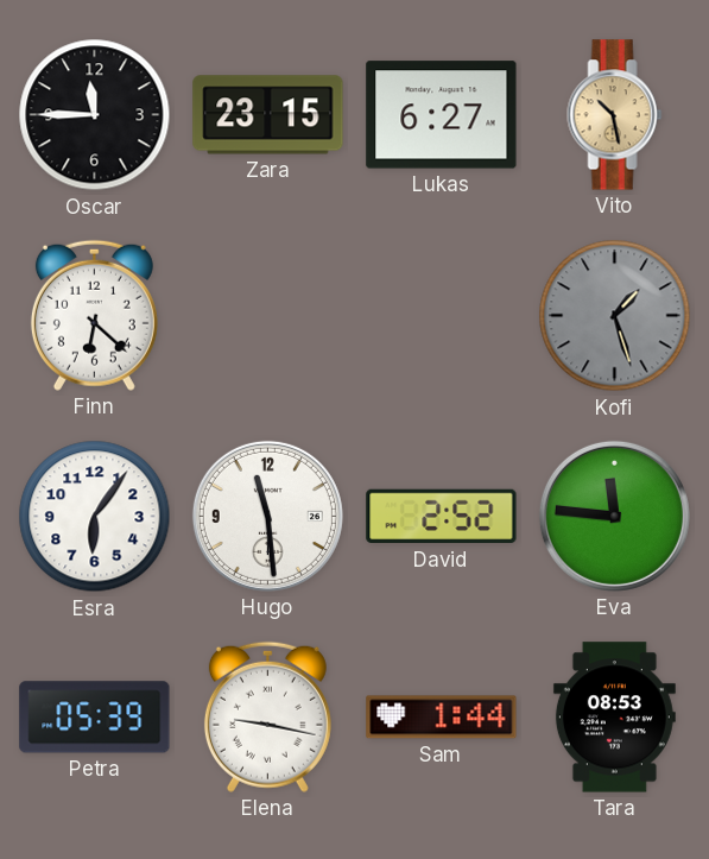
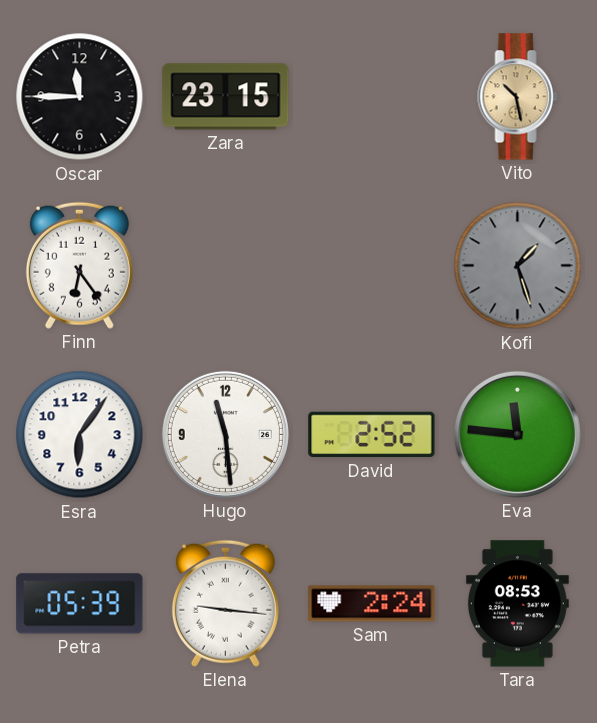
Lukas: 6:27 -> none
Finn: 6:22 -> 6:24
Elena: 9:17 -> 9:16
Sam: 1:44 -> 2:24
